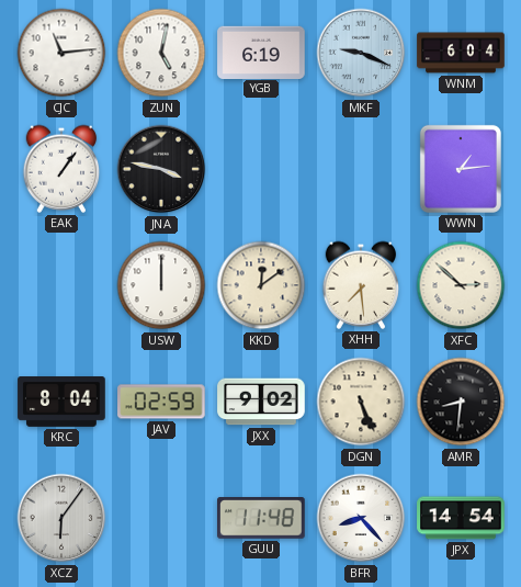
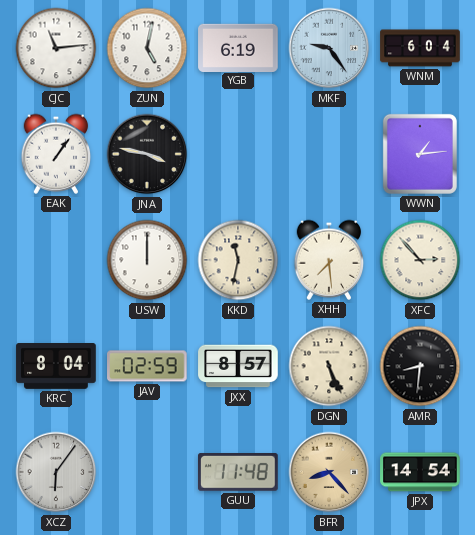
MKF: 9:19 -> 9:24
KKD: 12:09 -> 11:32
XFC: 2:52 -> 2:53
JXX: 9:02 -> 8:57
BFR dial: white -> champagne
